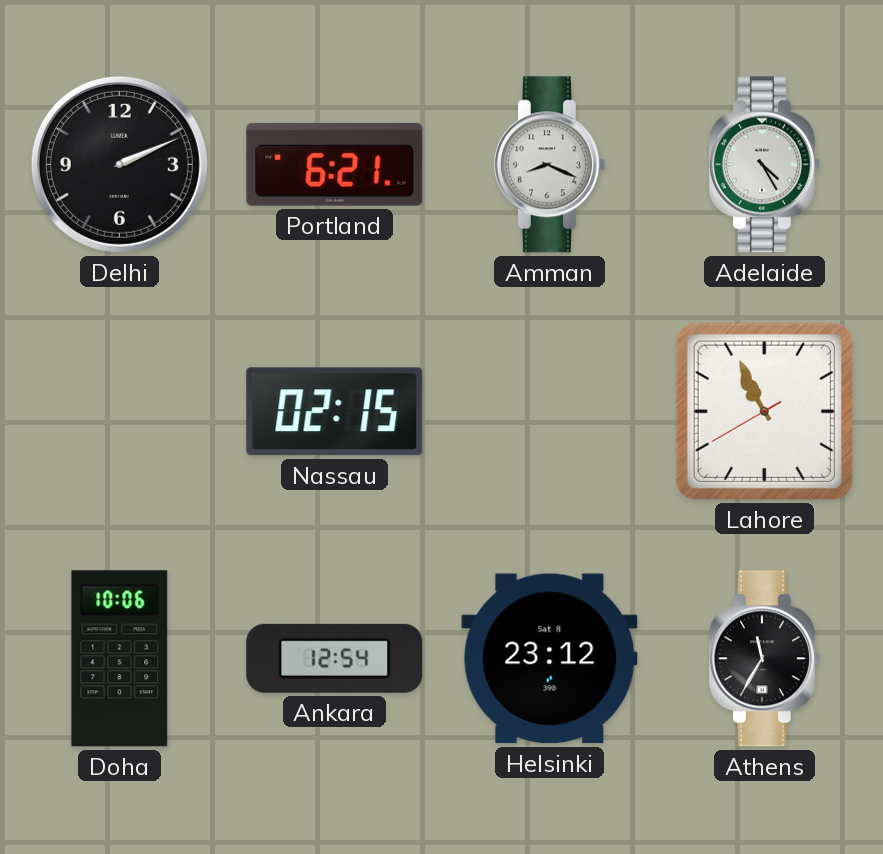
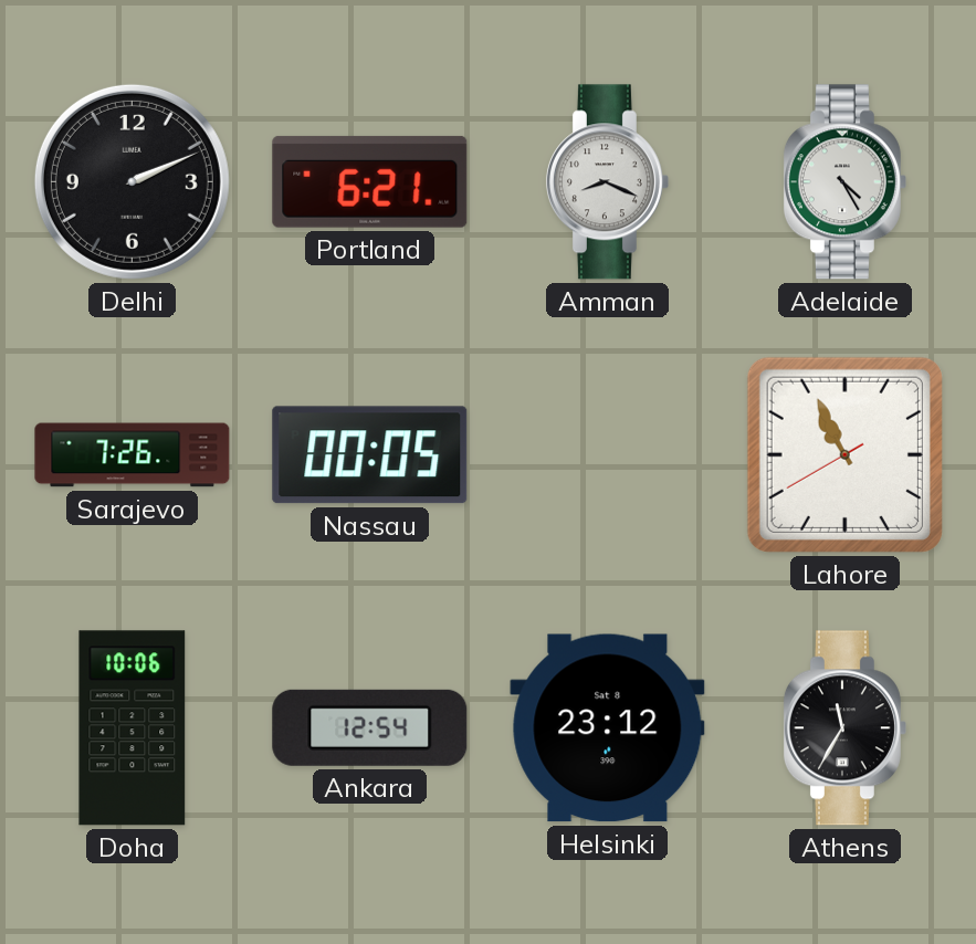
Sarajevo: none -> 7:26
Nassau: 02:15 -> 00:05
